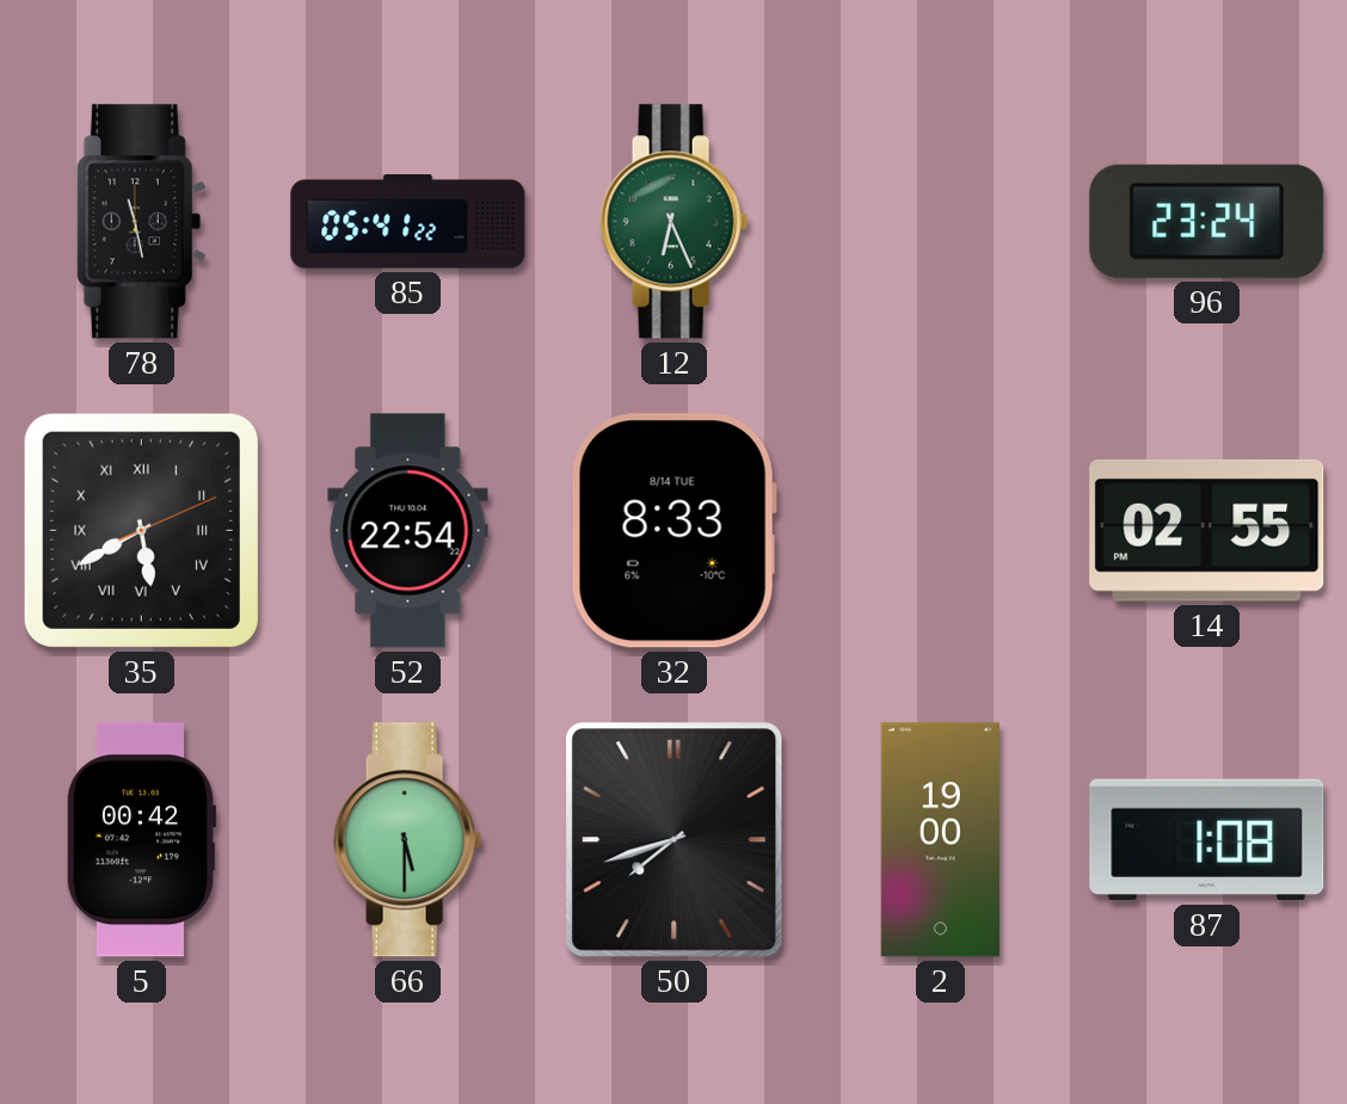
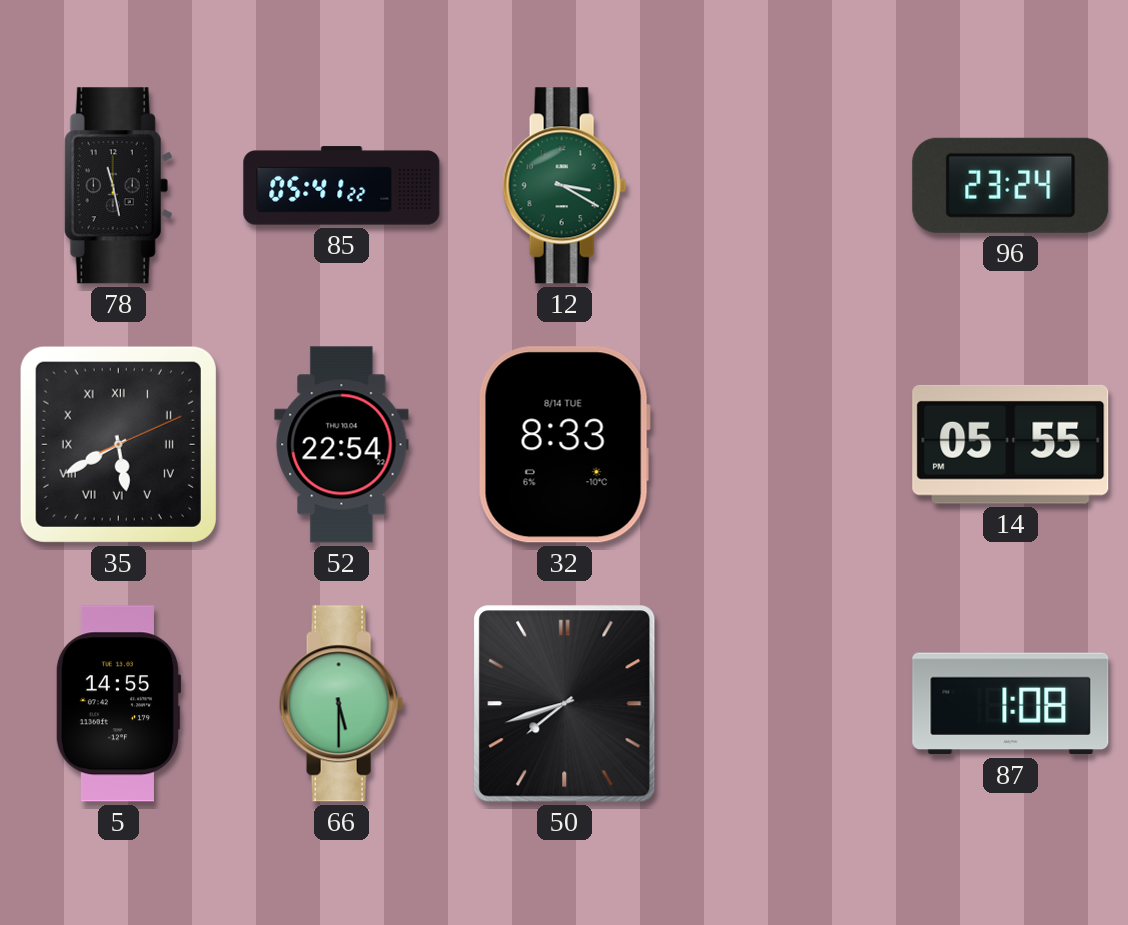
12: 6:26 -> 3:20
14: 02:55 -> 05:55
5: 00:42 -> 14:55
2: 19:00 -> none
